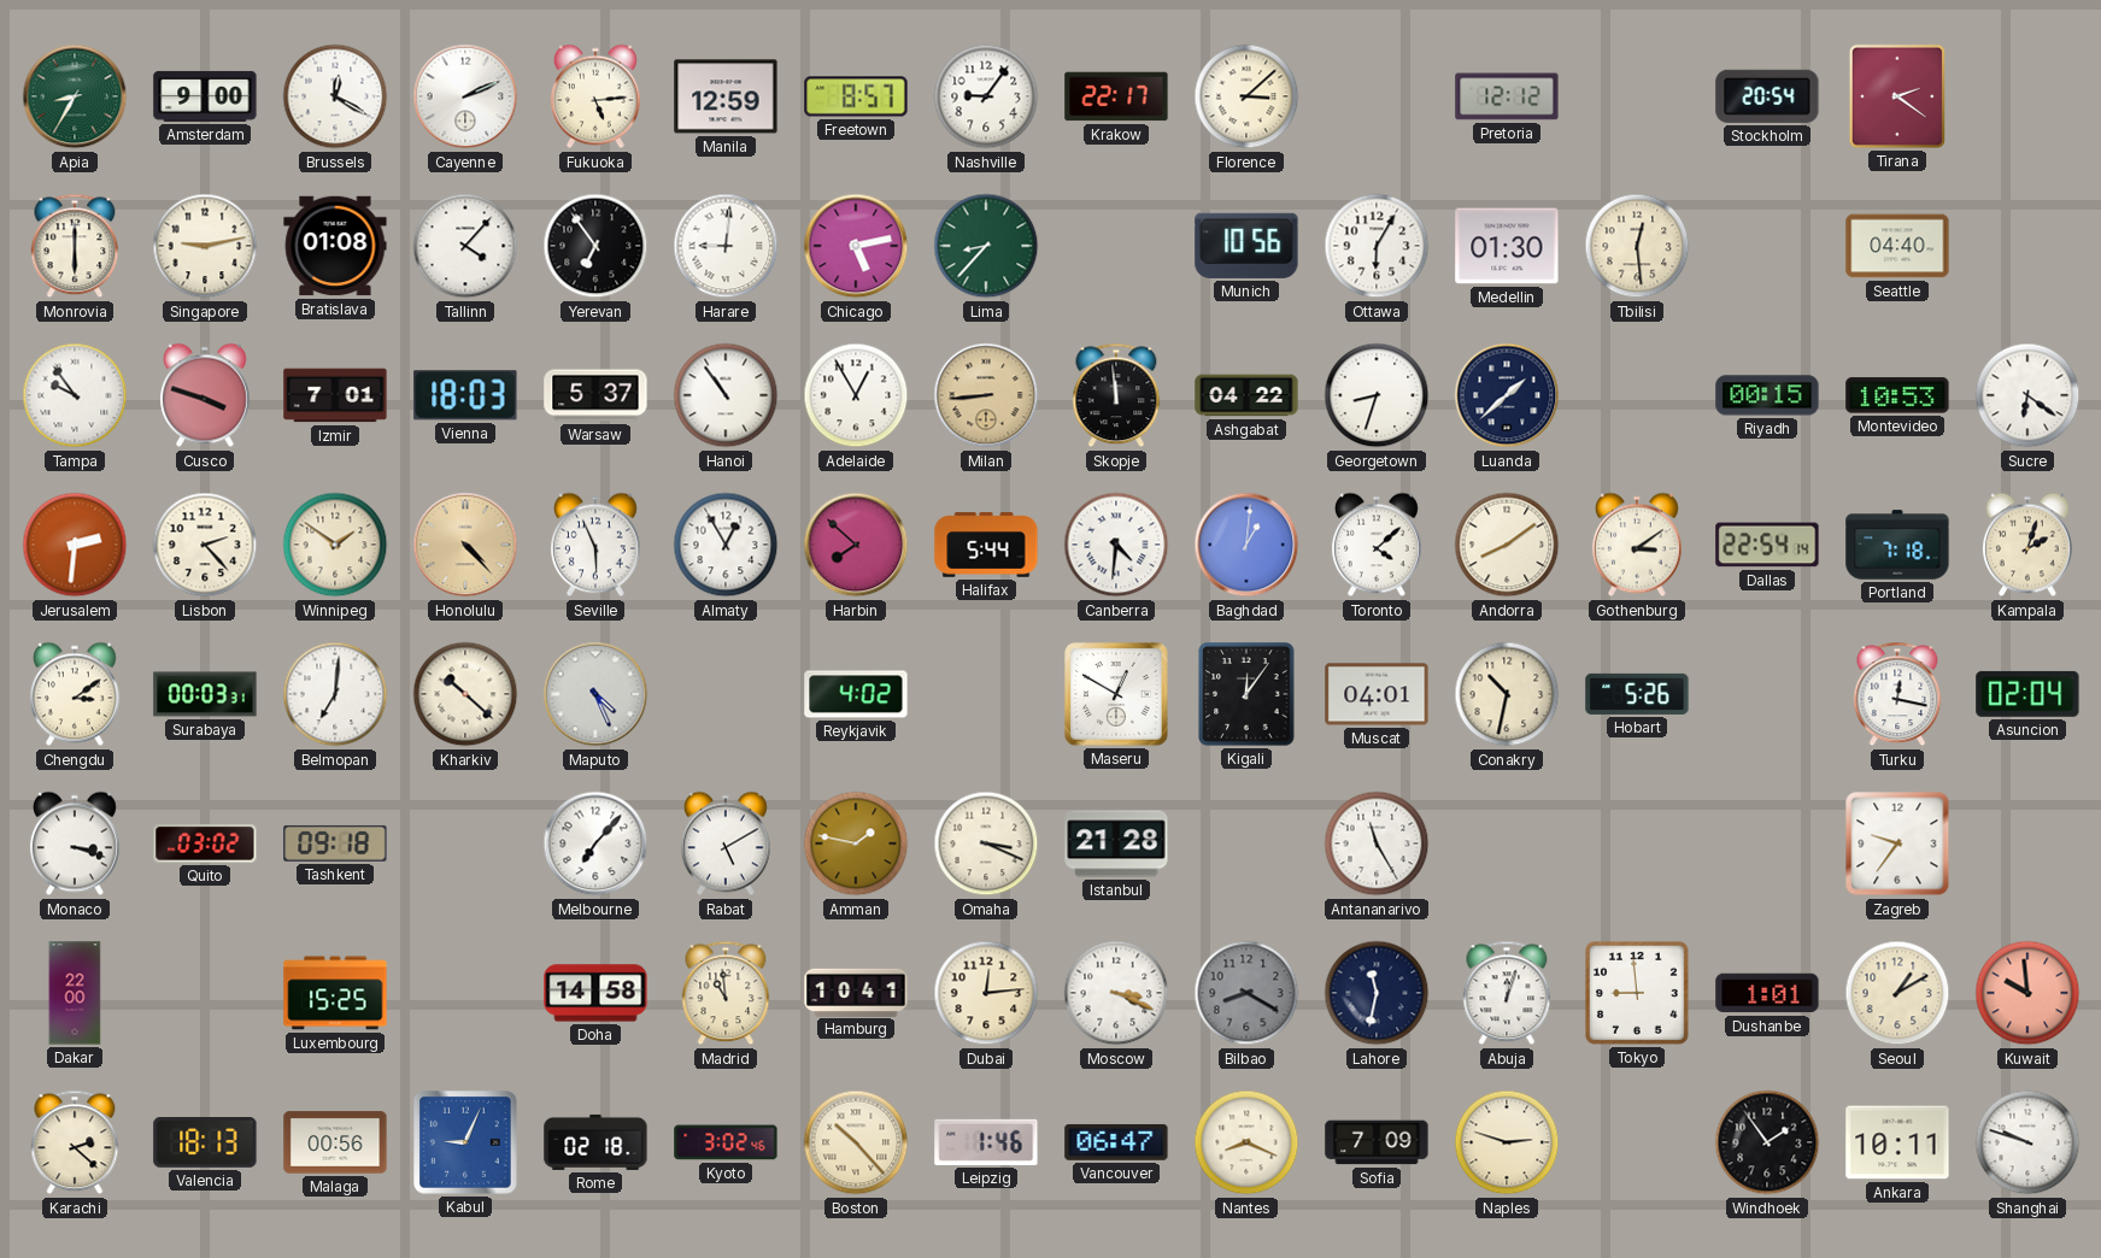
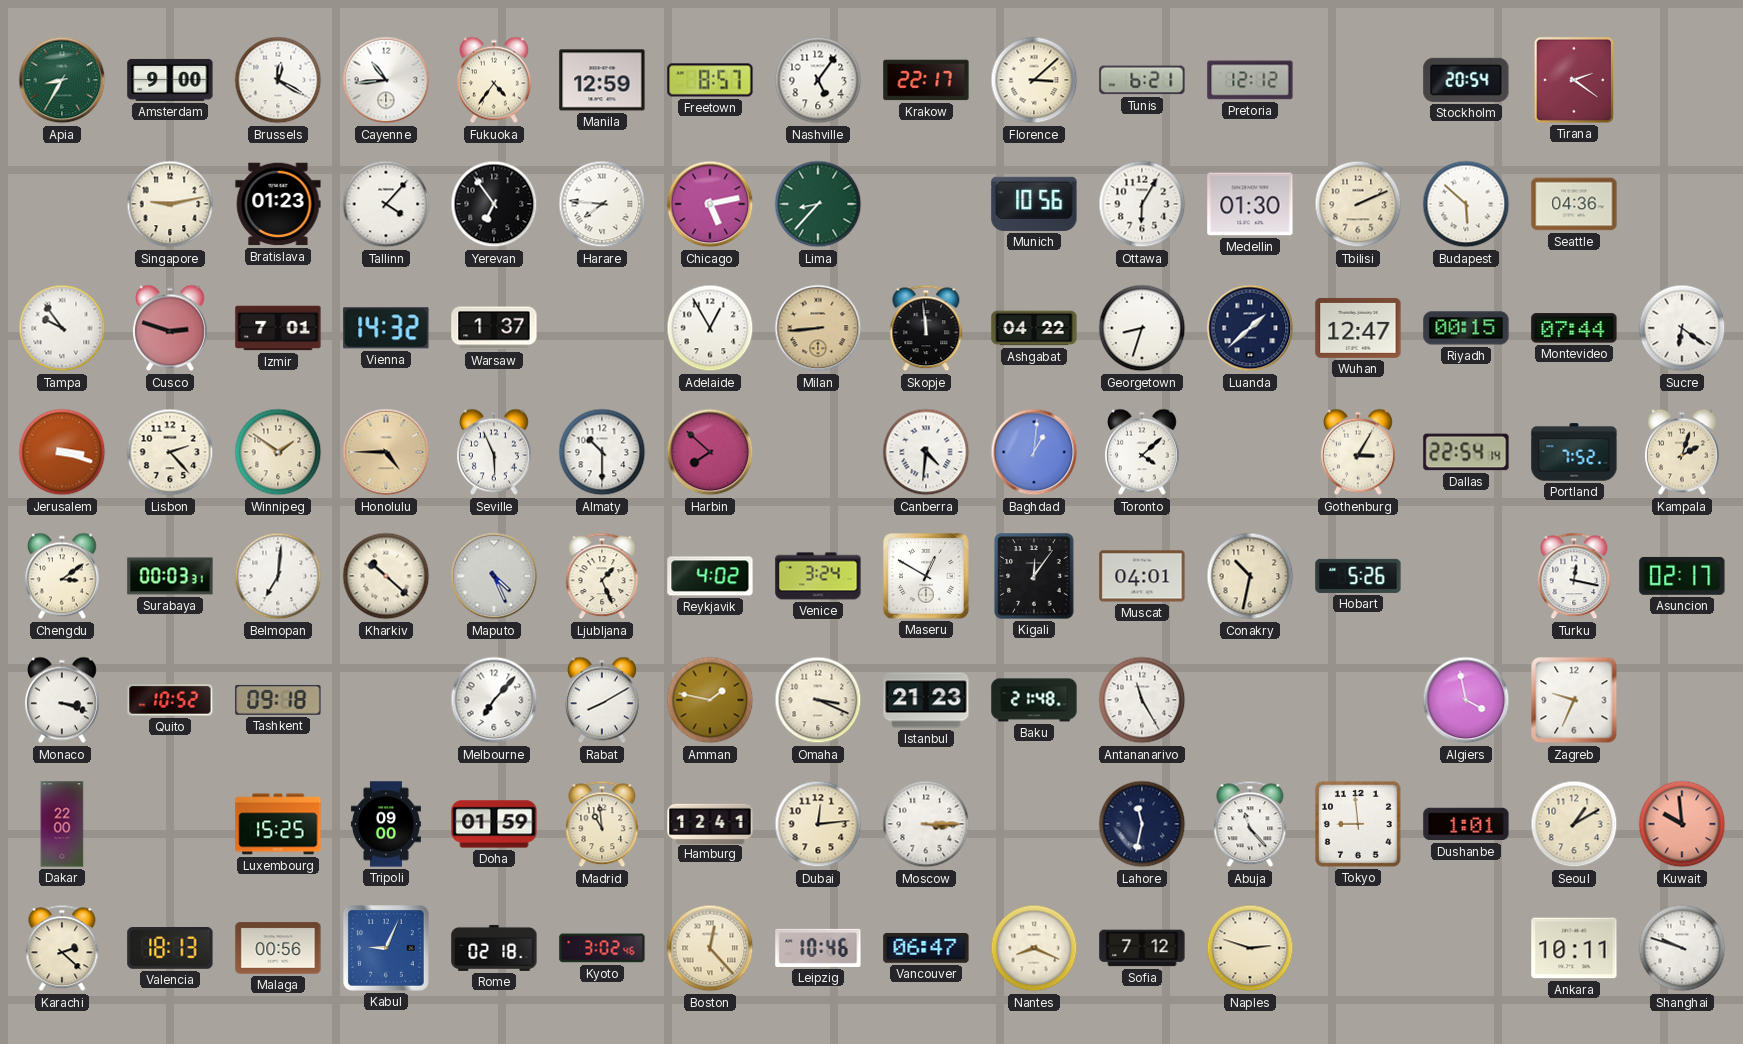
Cayenne: 2:11 -> 10:44
Fukuoka: 5:14 -> 4:36
Nashville: 9:06 -> 5:06
Tunis: none -> 6:21
Monrovia: 6:00 -> none
Bratislava: 01:08 -> 01:23
Harare: 9:01 -> 7:46
Tbilisi: 12:29 -> 2:11
Budapest: none -> 5:52
Seattle: 04:40 -> 04:36
Cusco: 3:48 -> 2:48
Vienna: 18:03 -> 14:32
Warsaw: 5:37 -> 1:37
Hanoi: 10:54 -> none
Wuhan: none -> 12:47
Montevideo: 10:53 -> 07:44
Jerusalem: 2:31 -> 3:18
Honolulu: 4:23 -> 4:45
Almaty: 12:55 -> 10:30
Halifax: 5:44 -> none
Andorra: 8:09 -> none
Gothenburg: 3:09 -> 3:05
Portland: 7:18 -> 7:52
Ljubljana: none -> 1:26
Venice: none -> 3:24
Asuncion: 02:04 -> 02:17
Quito: 03:02 -> 10:52
Rabat: 5:10 -> 8:10
Istanbul: 21:28 -> 21:23
Baku: none -> 21:48
Algiers: none -> 3:58
Zagreb: 9:36 -> 9:34
Tripoli: none -> 09:00
Doha: 14:58 -> 01:59
Hamburg: 10:41 -> 12:41
Moscow: 3:19 -> 3:15
Bilbao: 8:20 -> none
Abuja: 12:03 -> 11:23
Boston: 10:23 -> 12:23
Leipzig: 1:46 -> 10:46
Sofia: 7:09 -> 7:12
Windhoek: 1:54 -> none
